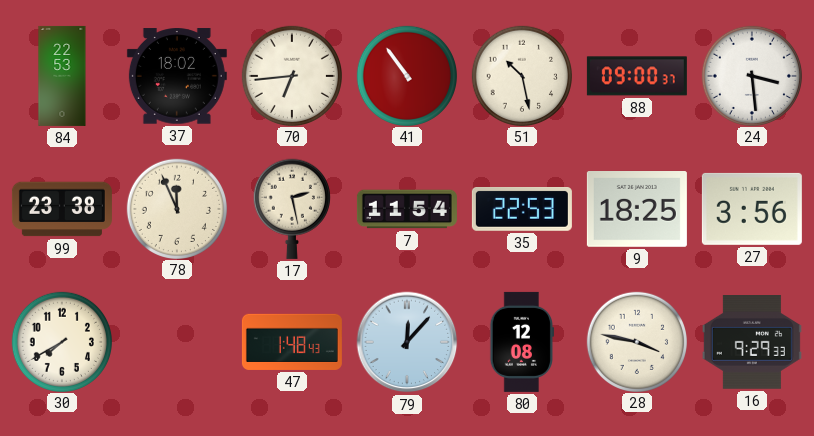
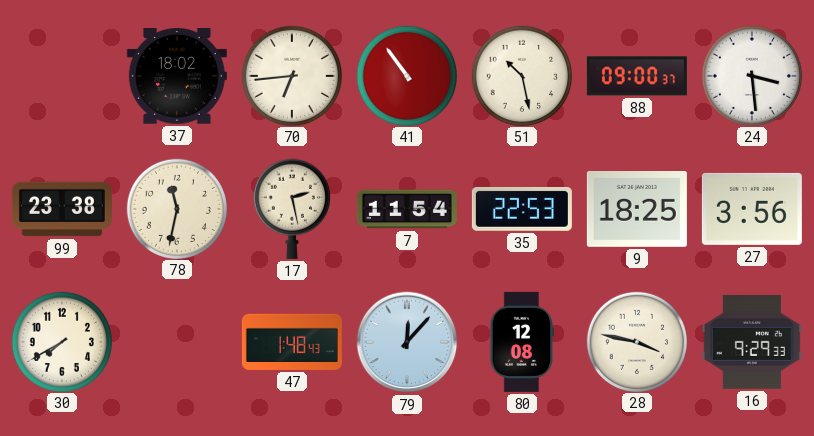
84: 22:53 -> none
78: 11:56 -> 11:32
